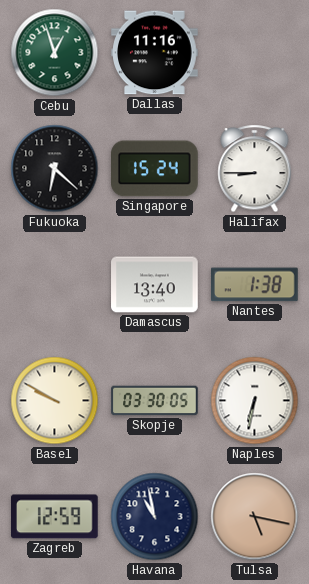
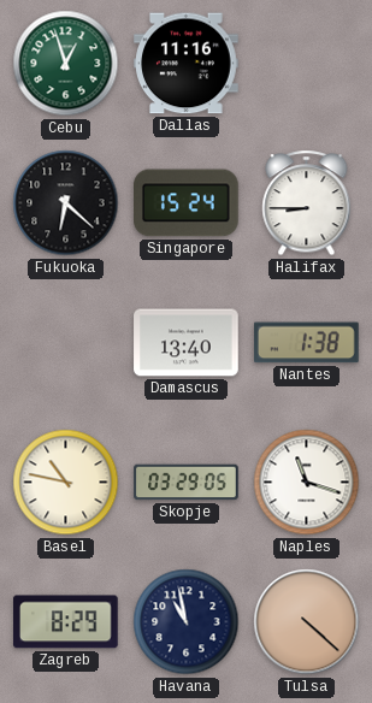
Basel: 9:50 -> 10:47
Skopje: 03:30 -> 03:29
Naples: 6:32 -> 11:18
Zagreb: 12:59 -> 8:29
Tulsa: 5:17 -> 4:22
